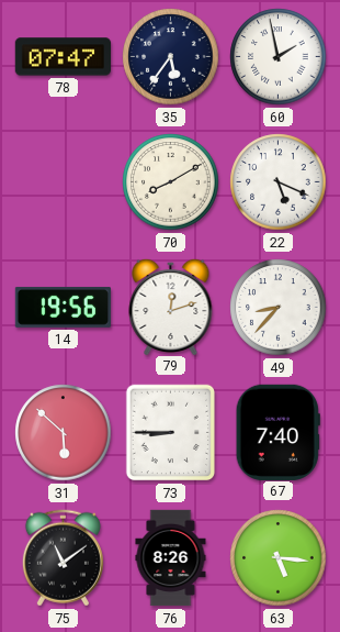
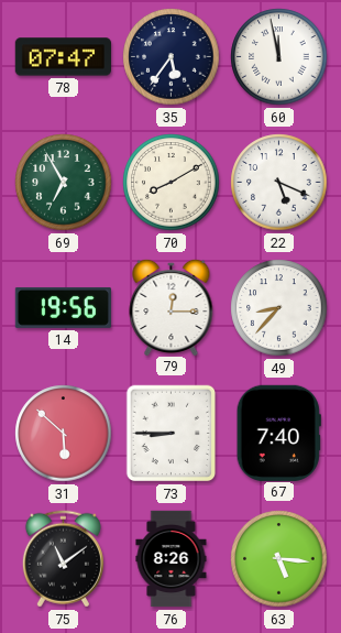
60: 1:58 -> 11:58
69: none -> 6:55
79: 12:12 -> 12:15
